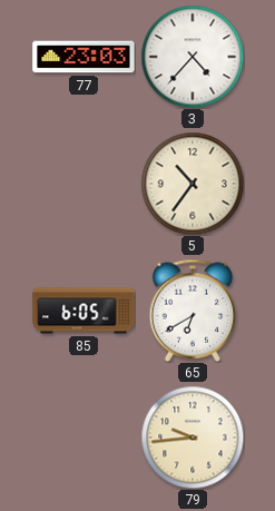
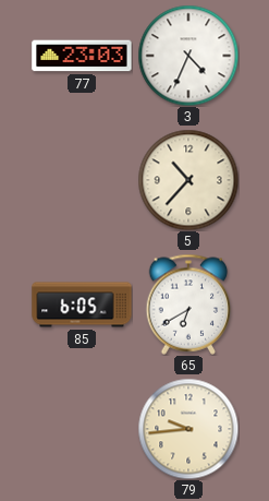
3: 4:37 -> 4:34
5: 10:36 -> 10:37
